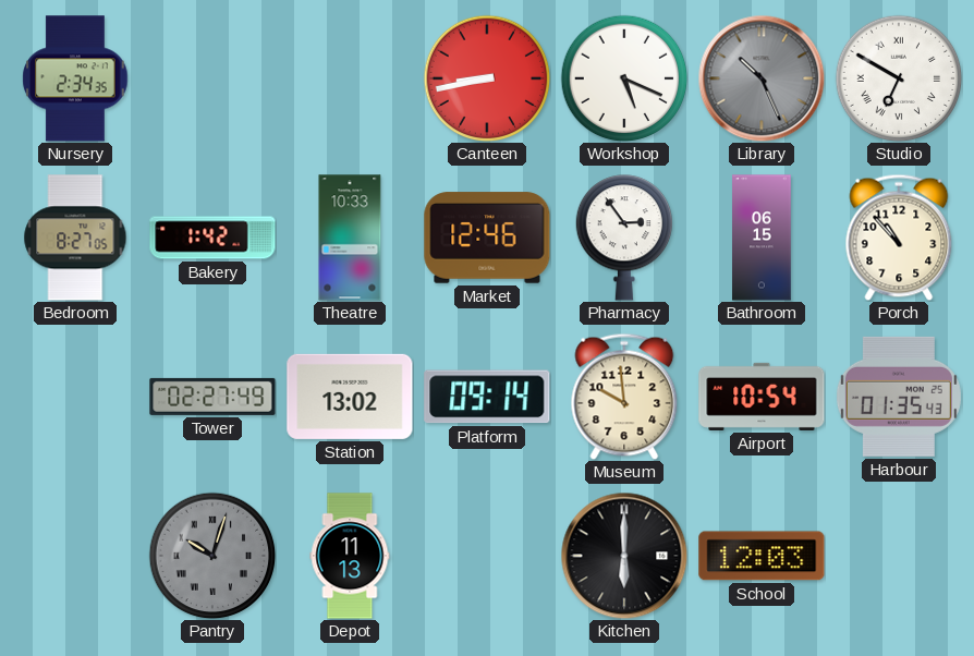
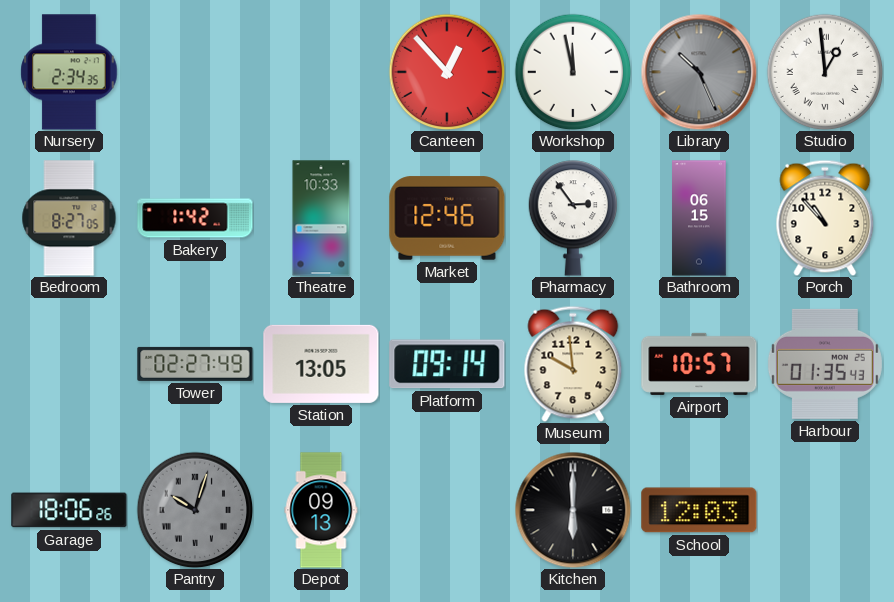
Canteen: 8:43 -> 12:53
Workshop: 5:19 -> 11:58
Studio: 6:50 -> 12:59
Station: 13:02 -> 13:05
Airport: 10:54 -> 10:57
Garage: none -> 18:06
Depot: 11:13 -> 09:13
